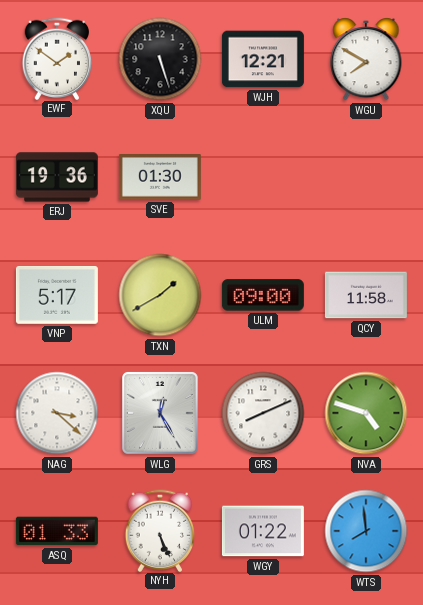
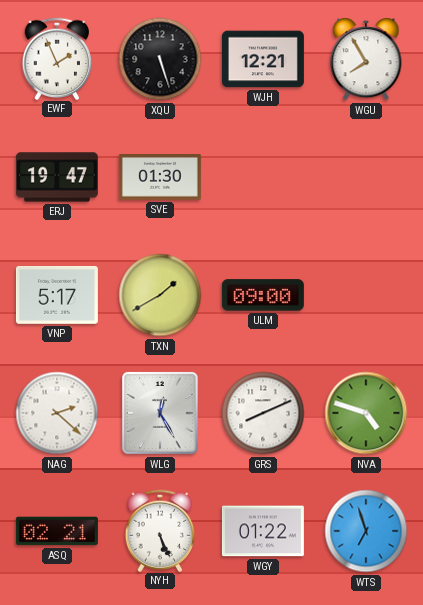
EWF: 1:51 -> 1:56
WGU: 7:50 -> 7:55
ERJ: 19:36 -> 19:47
QCY: 11:58 -> none
NAG: 3:22 -> 2:22
ASQ: 01:33 -> 02:21
WTS: 7:59 -> 6:57
